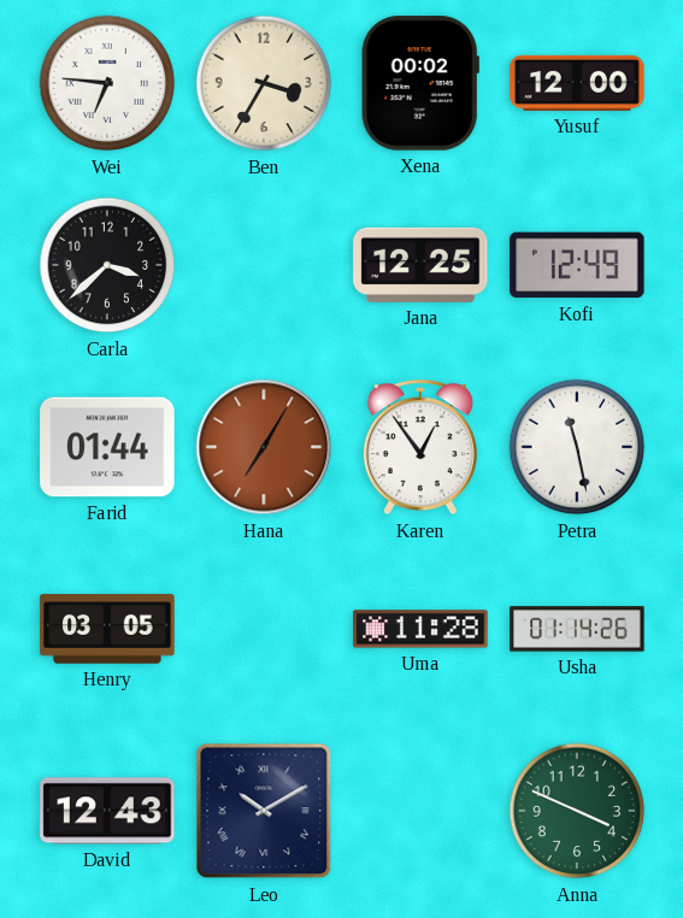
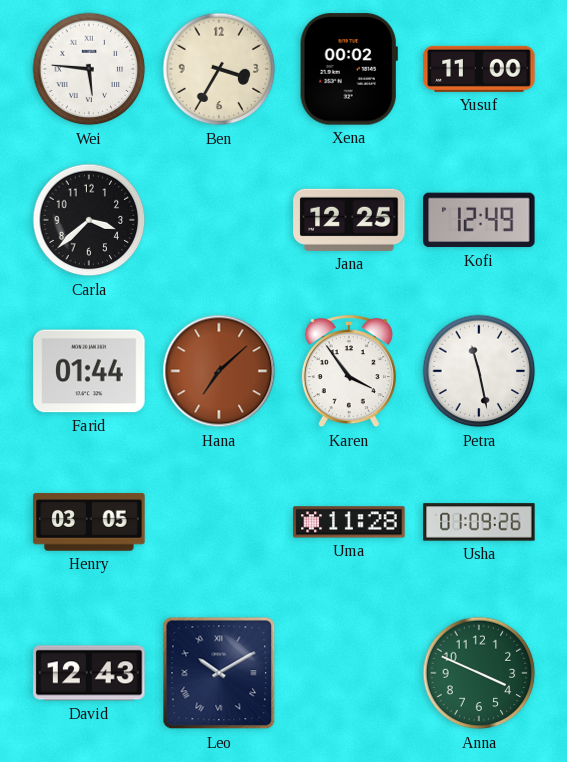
Wei: 6:46 -> 5:46
Yusuf: 12:00 -> 11:00
Hana: 7:05 -> 7:08
Karen: 12:54 -> 3:54
Usha: 01:14 -> 01:09
